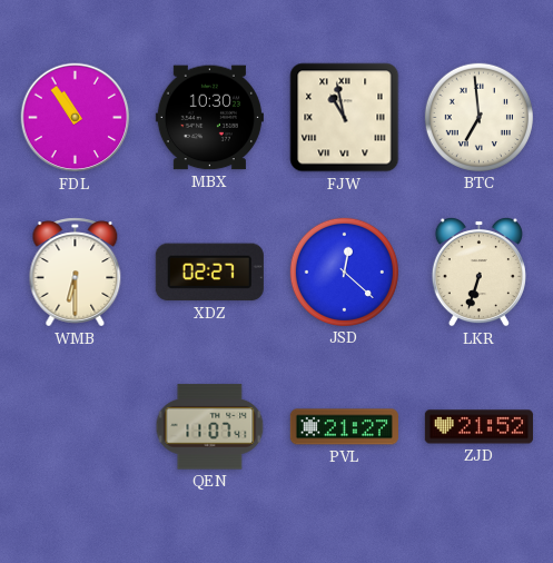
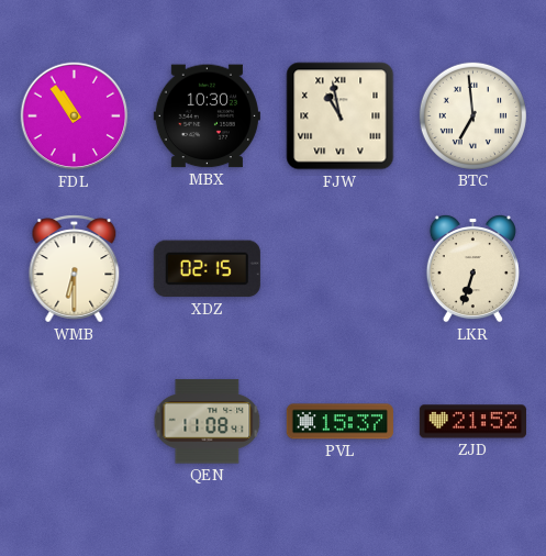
XDZ: 02:27 -> 02:15
JSD: 12:22 -> none
QEN: 11:07 -> 11:08
PVL: 21:27 -> 15:37
